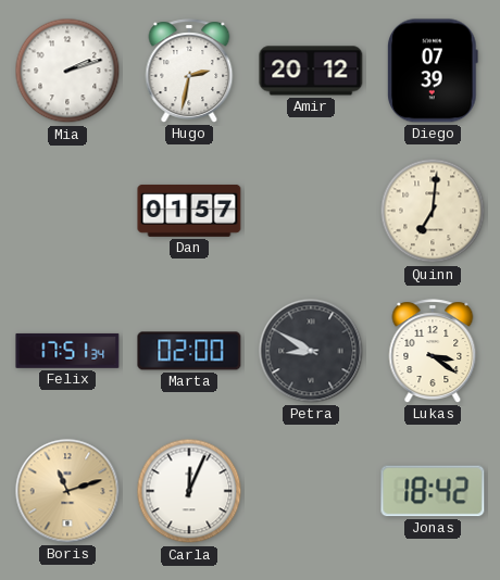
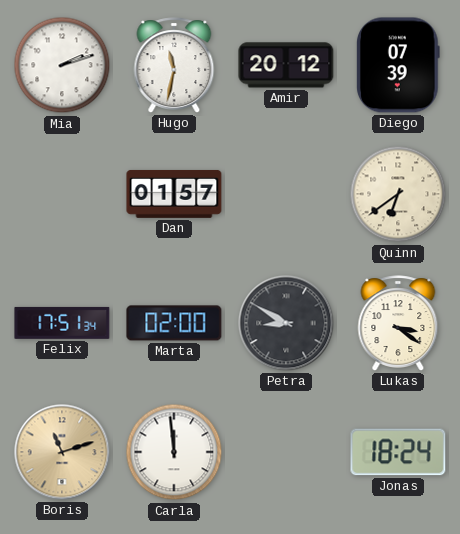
Hugo: 2:32 -> 11:32
Quinn: 7:01 -> 6:39
Carla: 12:04 -> 11:59
Jonas: 18:42 -> 18:24
